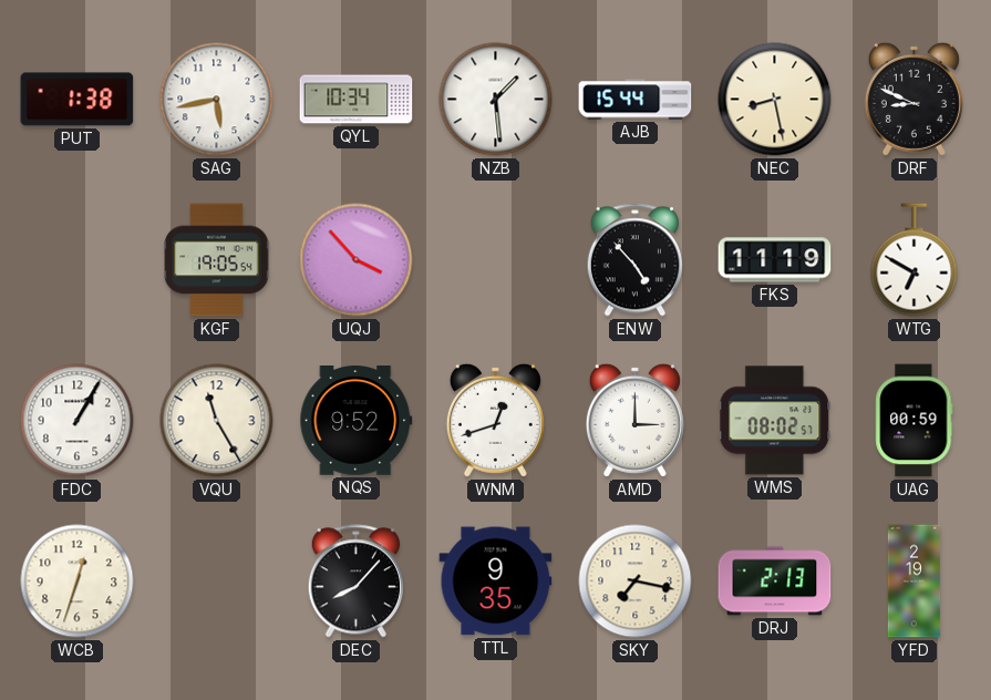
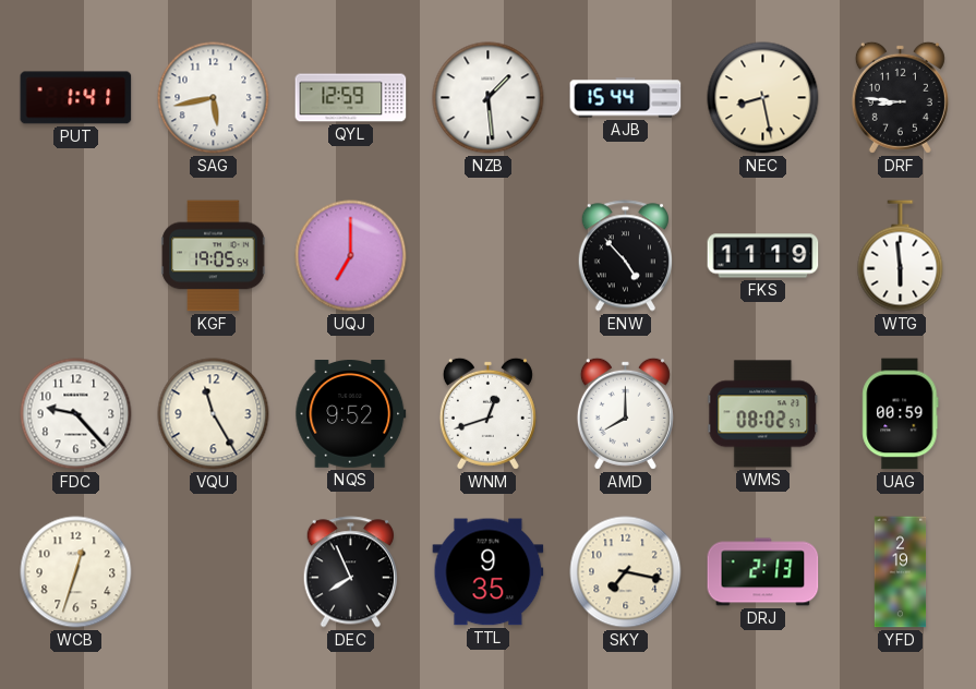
PUT: 1:38 -> 1:41
QYL: 10:34 -> 12:59
DRF: 8:49 -> 8:46
UQJ: 3:53 -> 7:00
WTG: 6:50 -> 5:59
FDC: 1:05 -> 9:23
AMD: 3:00 -> 8:00
DEC: 8:07 -> 7:56
